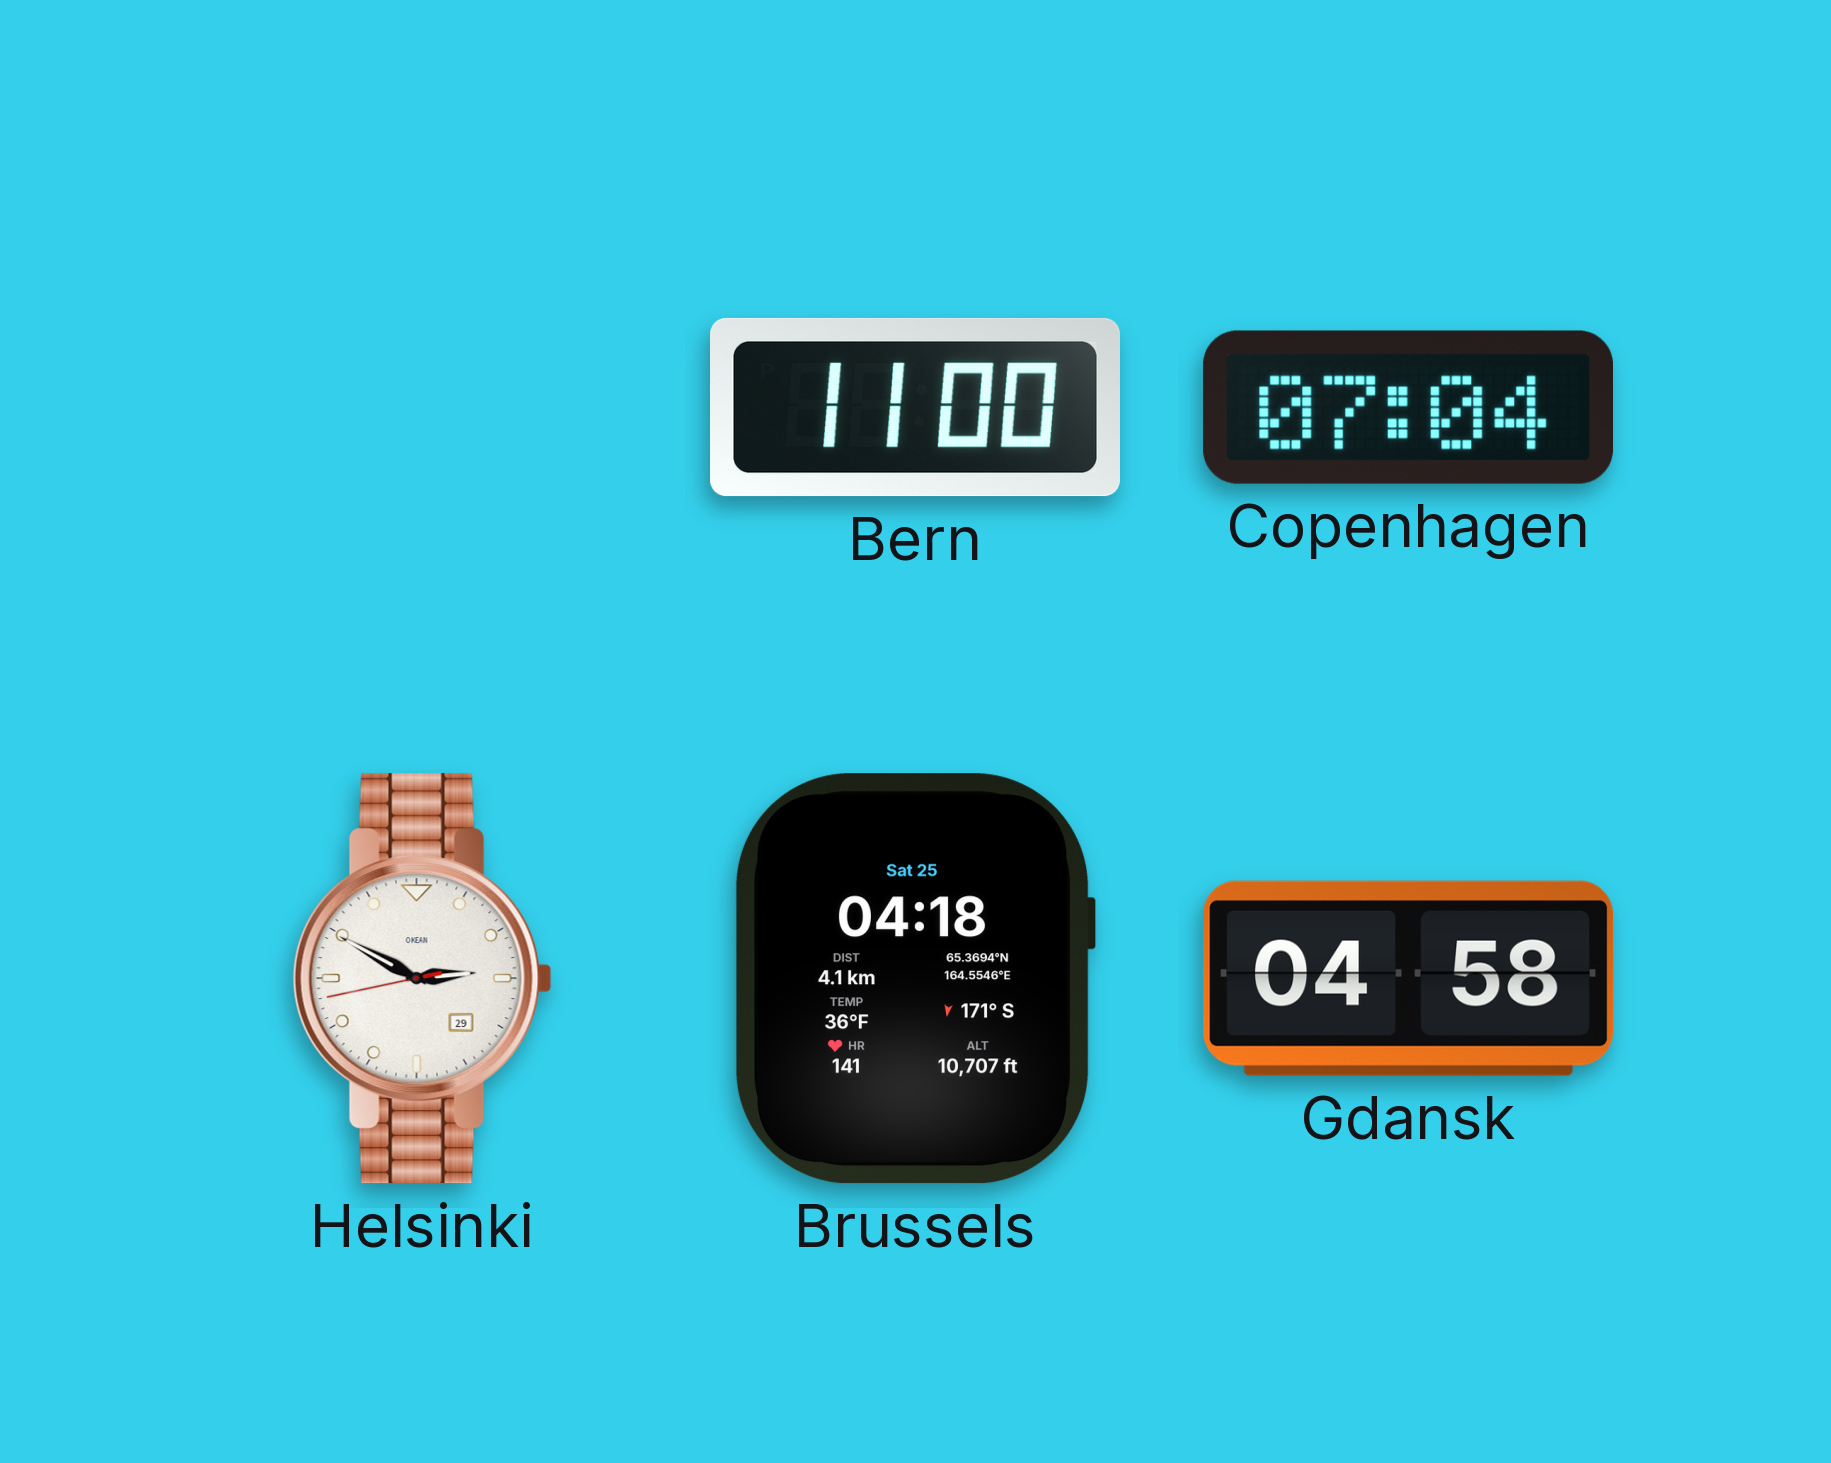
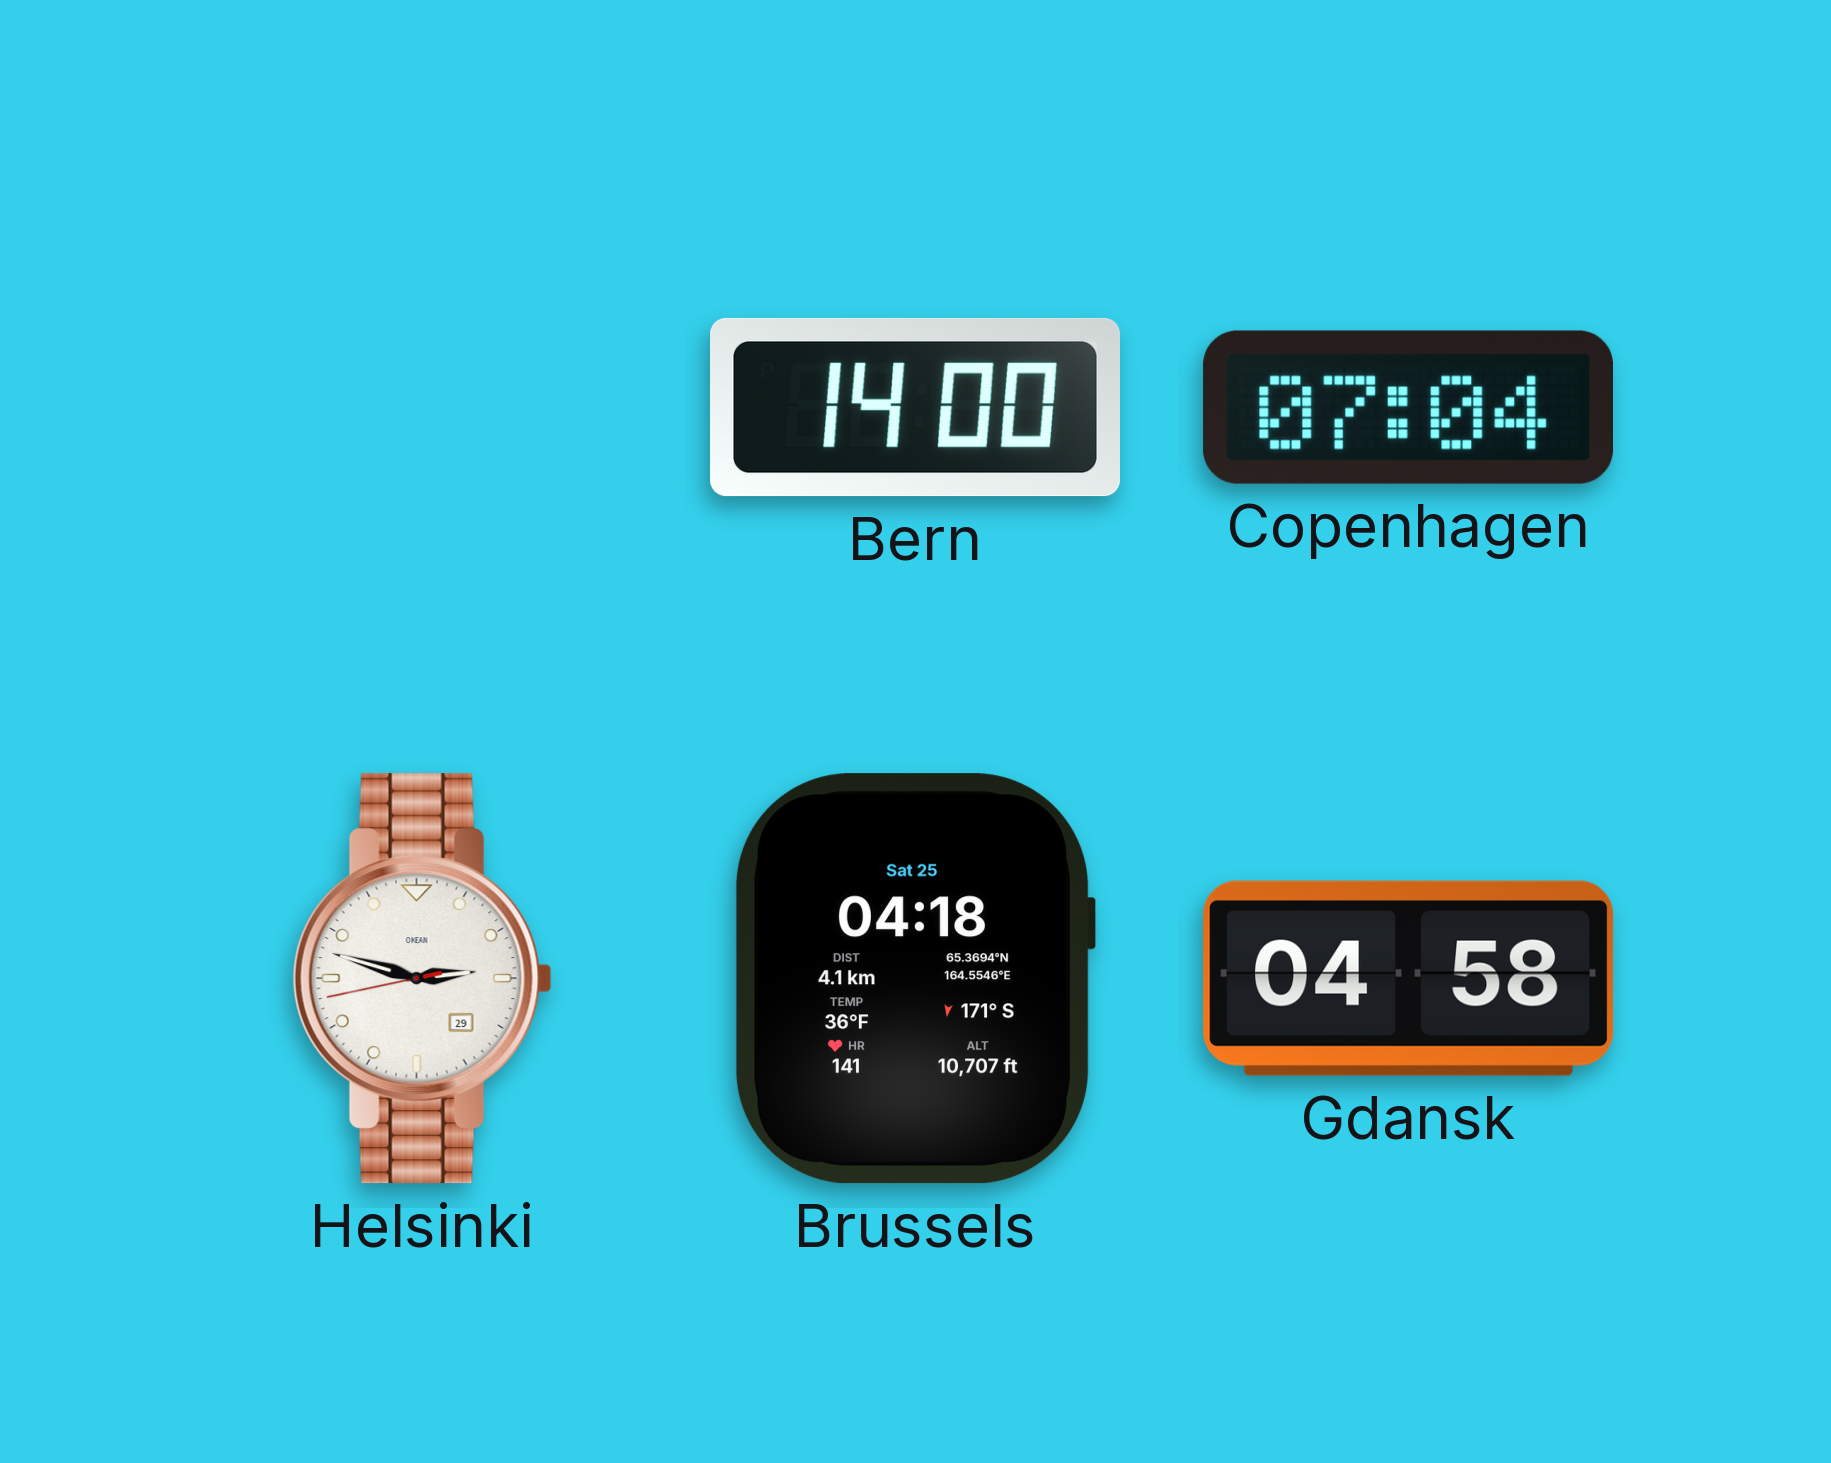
Bern: 11:00 -> 14:00
Helsinki: 2:49 -> 2:47
